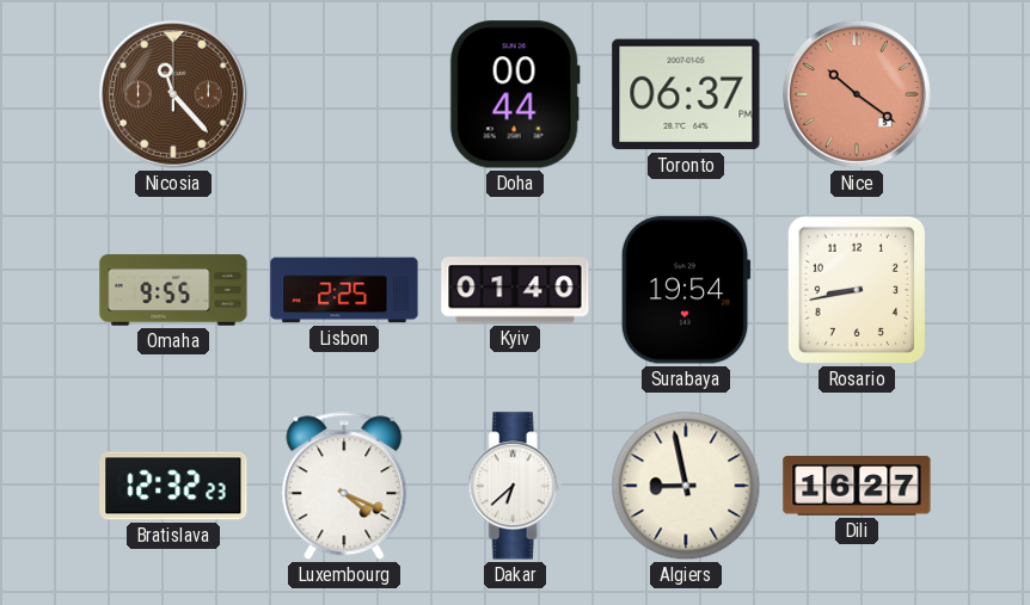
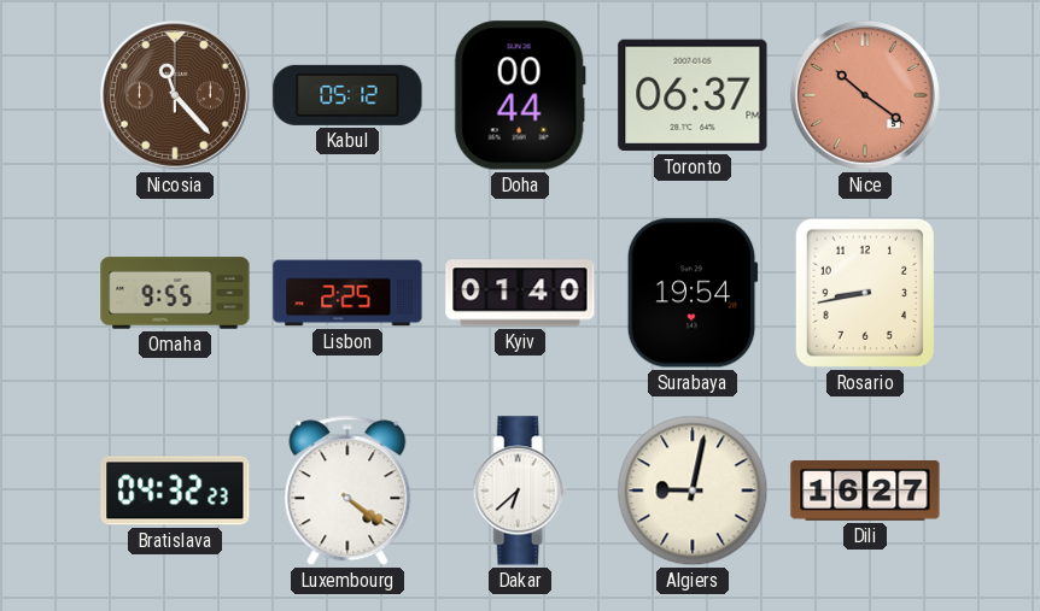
Kabul: none -> 05:12
Bratislava: 12:32 -> 04:32
Luxembourg: 4:19 -> 4:21
Algiers: 8:58 -> 9:02
